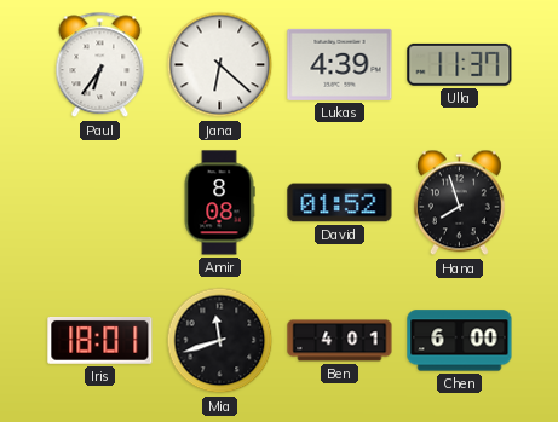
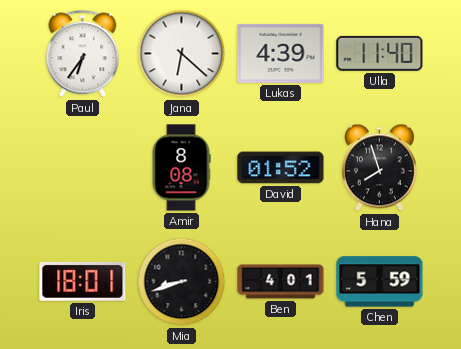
Ulla: 11:37 -> 11:40
Mia: 11:42 -> 8:42
Chen: 6:00 -> 5:59
